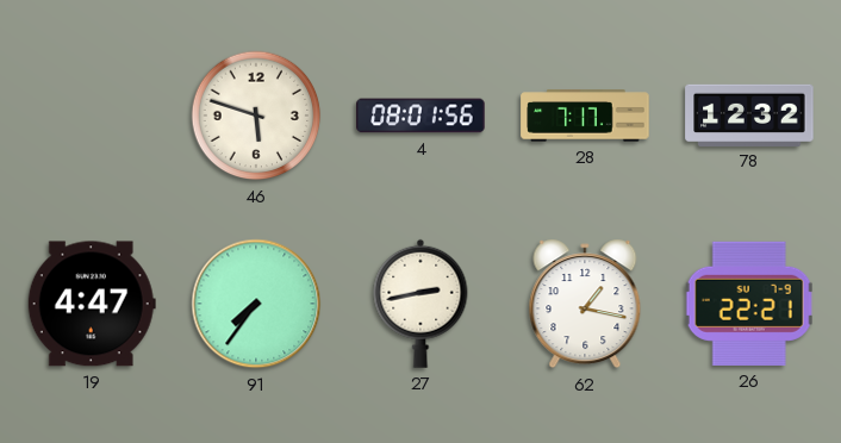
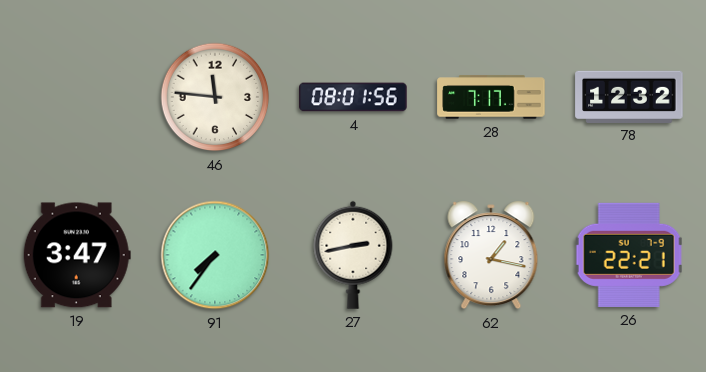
46: 5:48 -> 11:46
19: 4:47 -> 3:47
